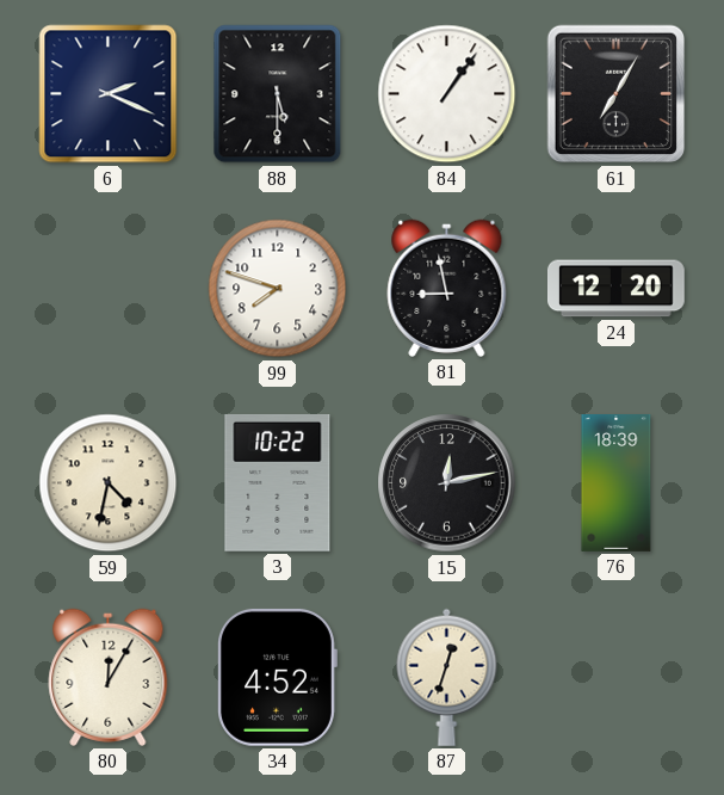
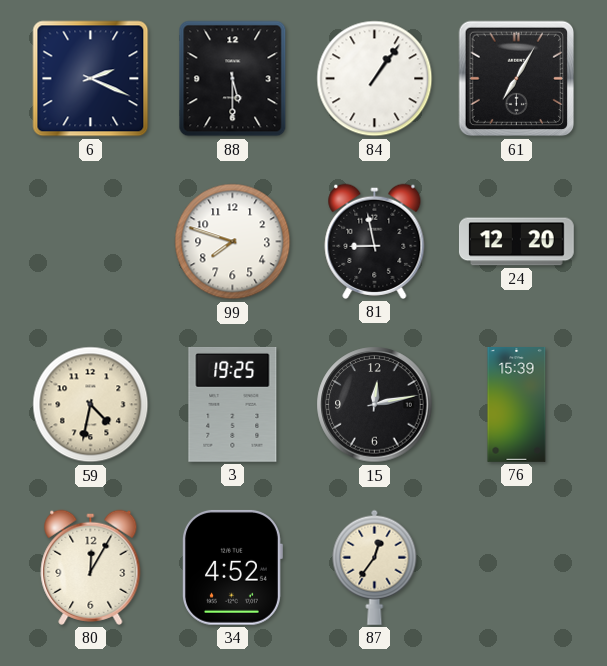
3: 10:22 -> 19:25
76: 18:39 -> 15:39
87: 12:33 -> 12:36
